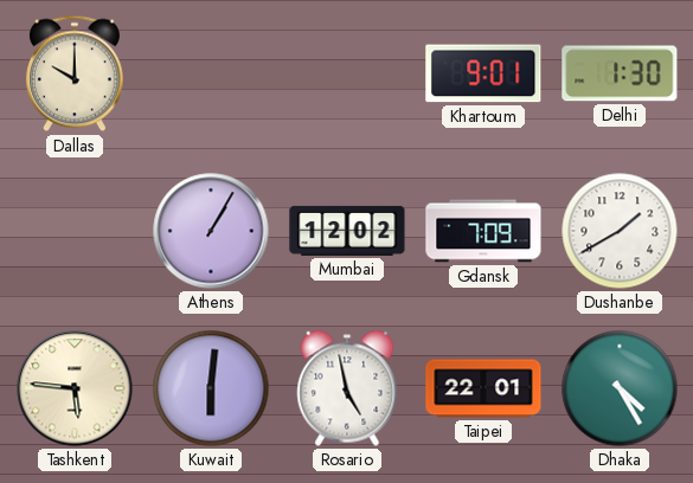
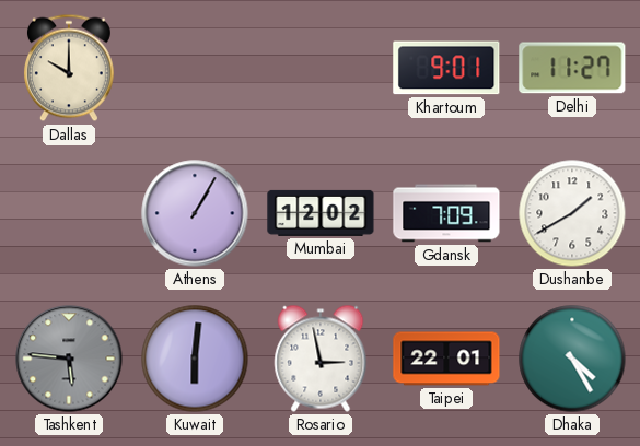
Delhi: 1:30 -> 11:27
Tashkent dial: cream -> grey
Rosario: 4:58 -> 2:58
